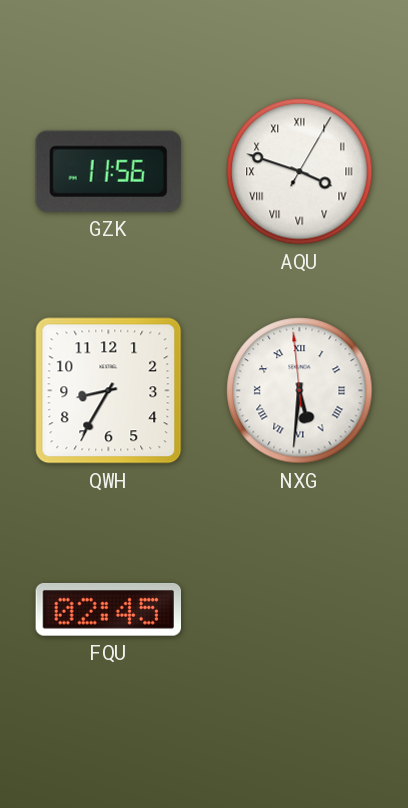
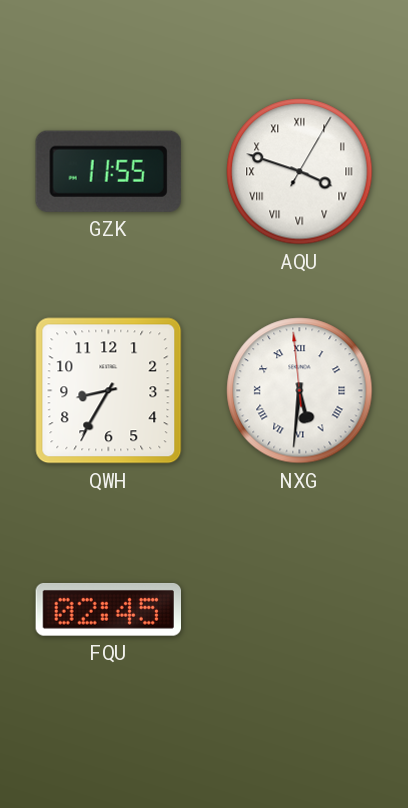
GZK: 11:56 -> 11:55
